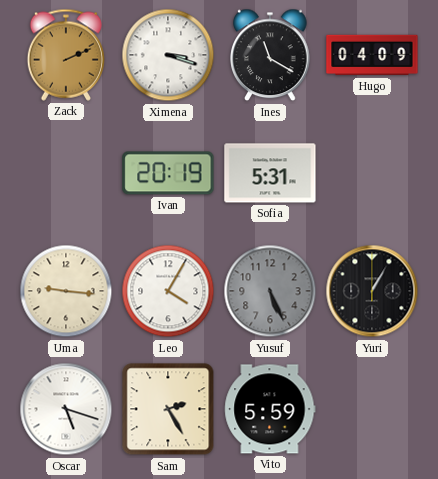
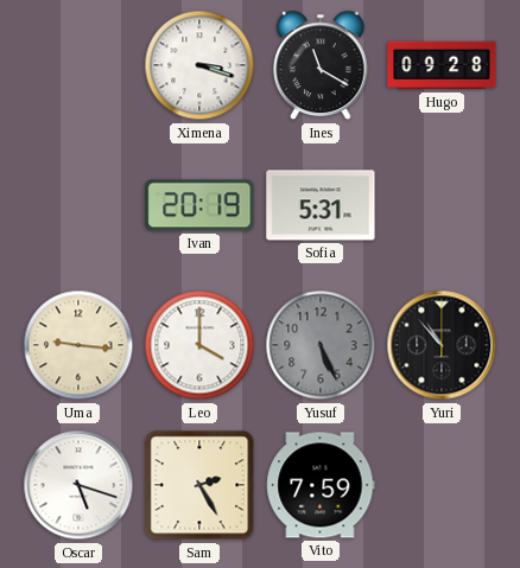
Zack: 2:11 -> none
Hugo: 04:09 -> 09:28
Leo: 4:05 -> 4:00
Yuri: 1:05 -> 10:53
Vito: 5:59 -> 7:59
